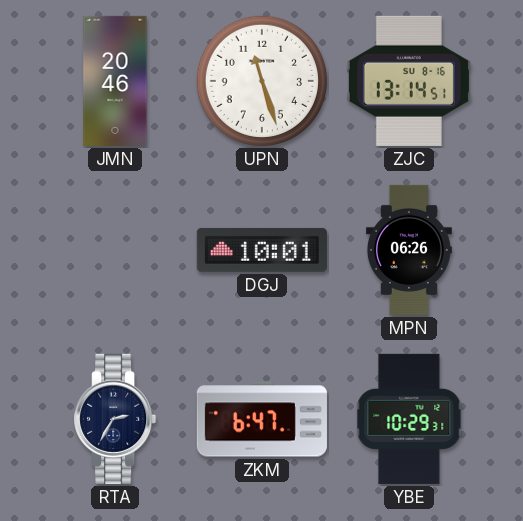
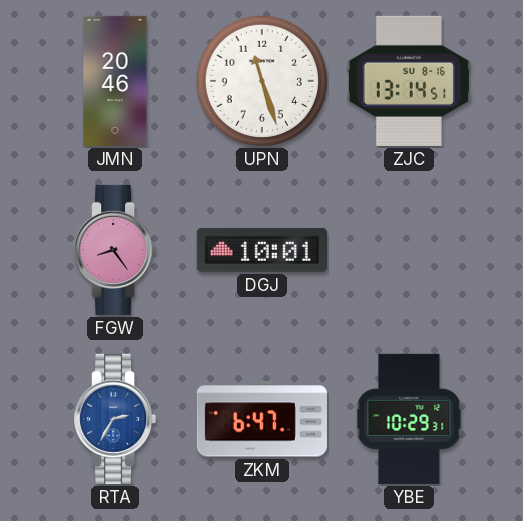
FGW: none -> 8:24
MPN: 06:26 -> none
RTA dial: navy -> blue
